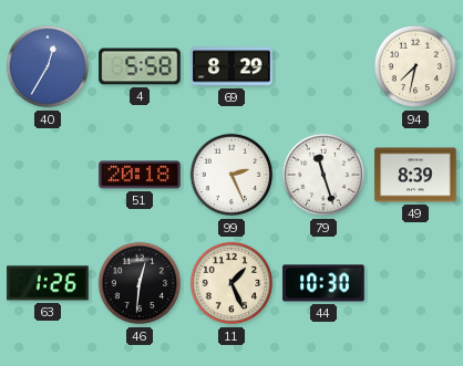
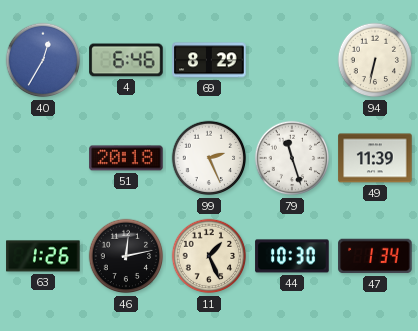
4: 5:58 -> 6:46
94: 7:32 -> 6:32
49: 8:39 -> 11:39
46: 12:31 -> 12:13
47: none -> 1:34
